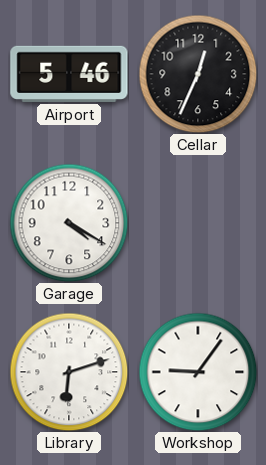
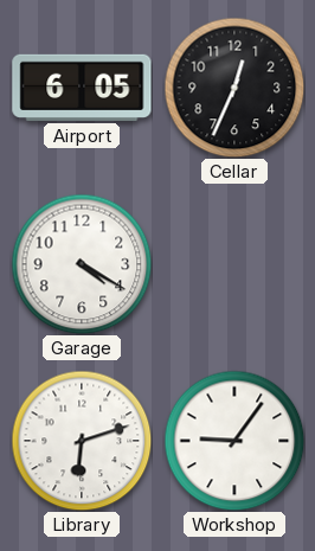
Airport: 5:46 -> 6:05
